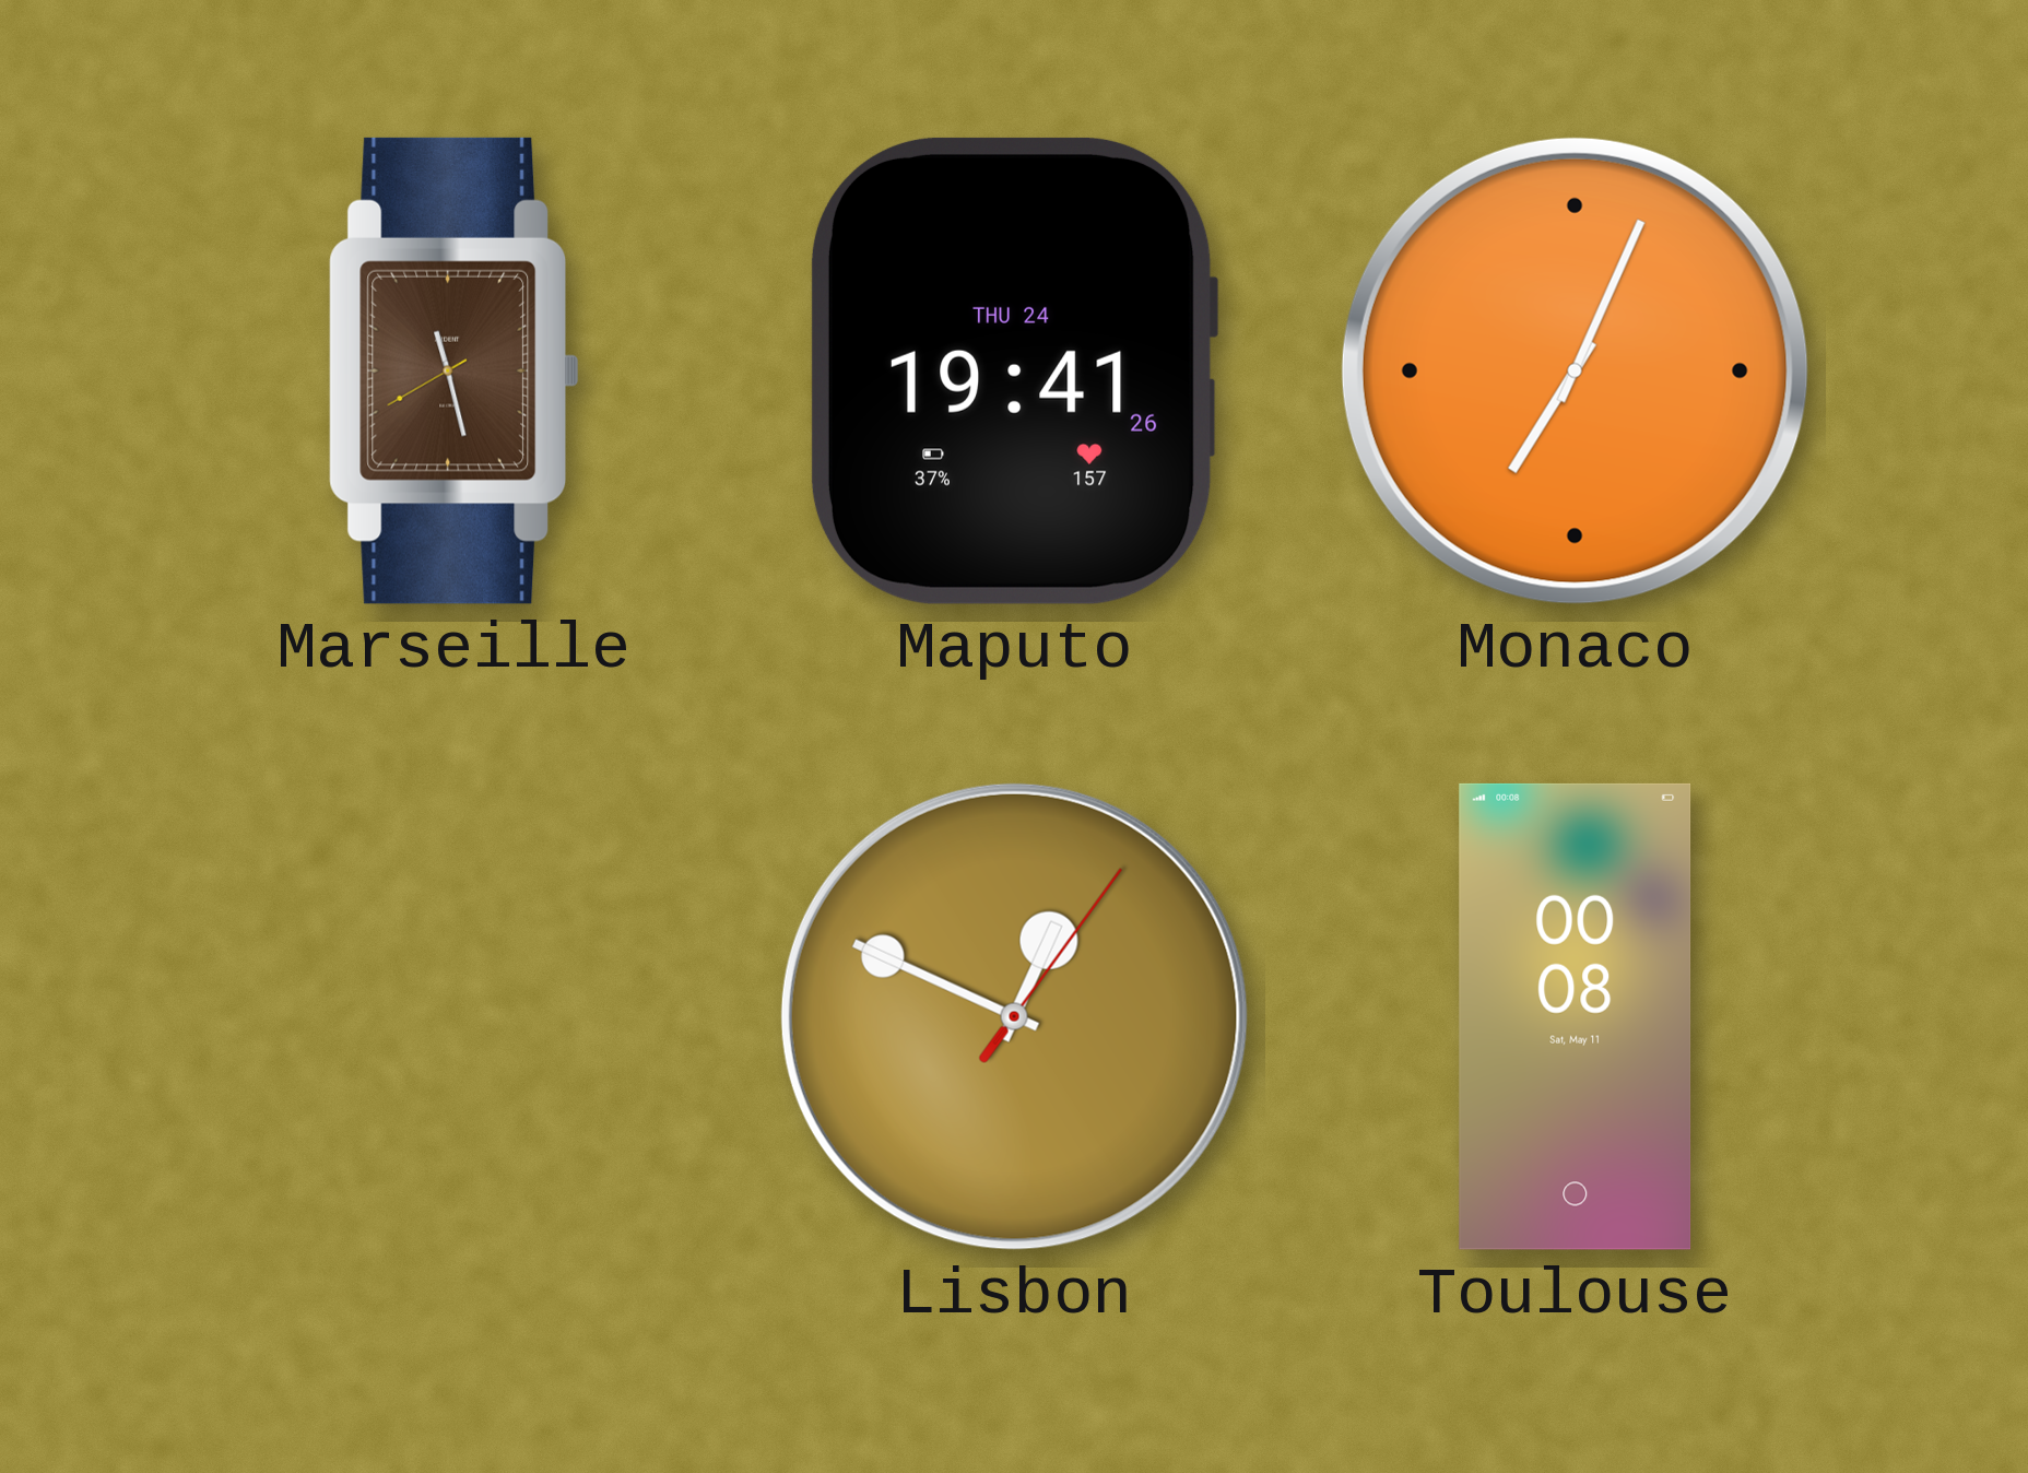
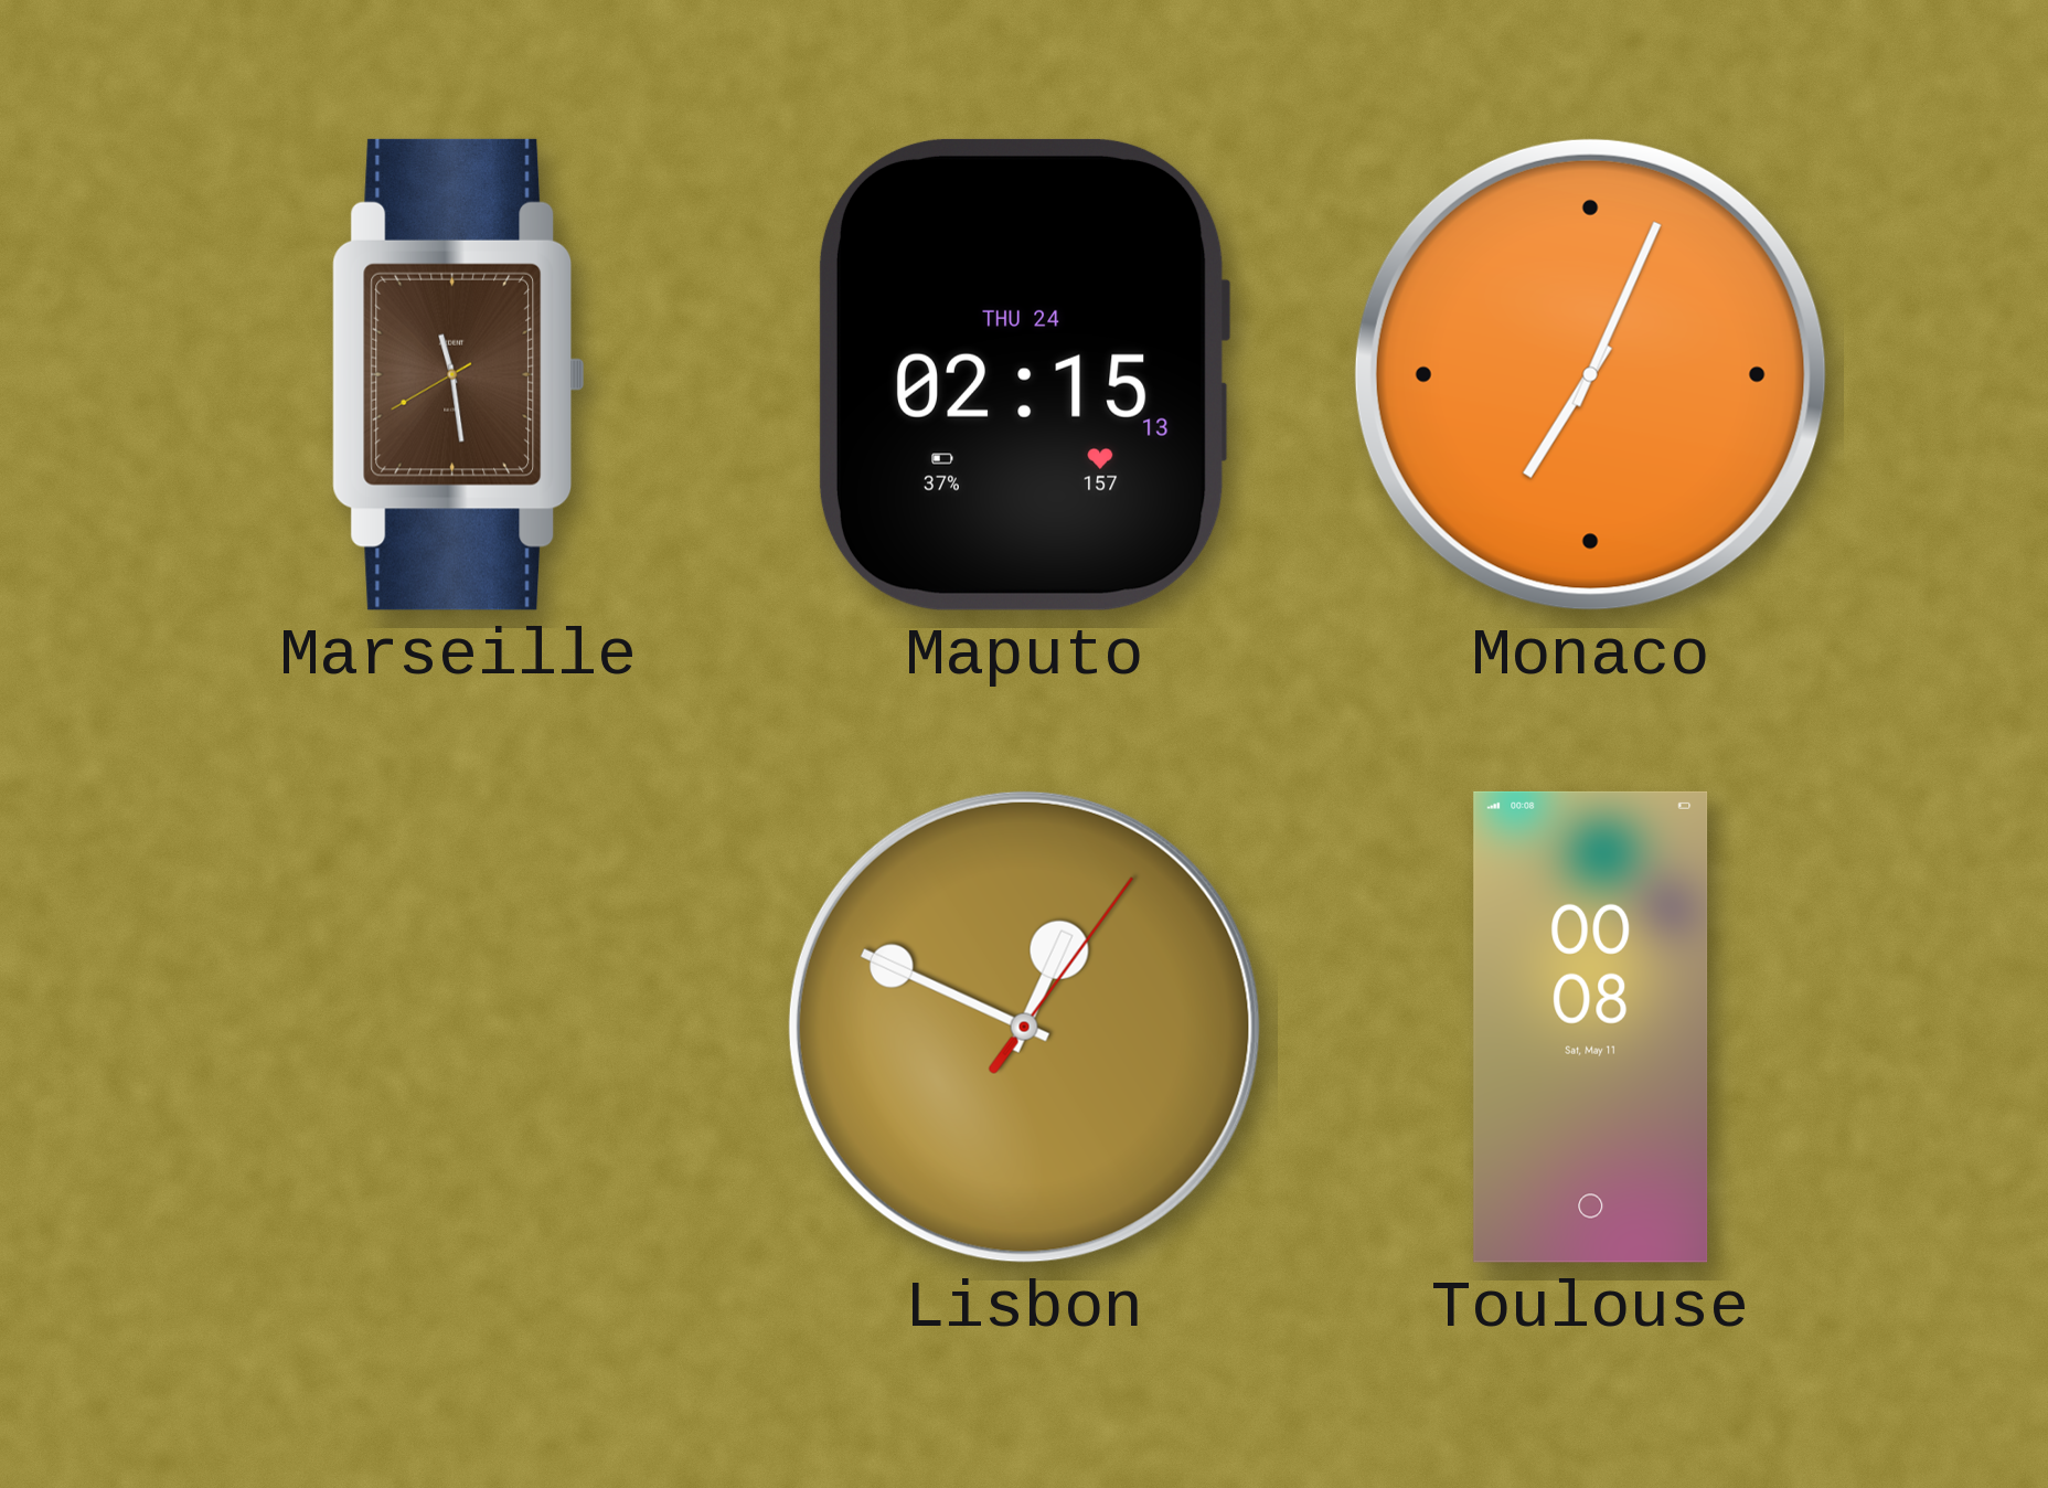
Marseille: 11:27 -> 11:28
Maputo: 19:41 -> 02:15
